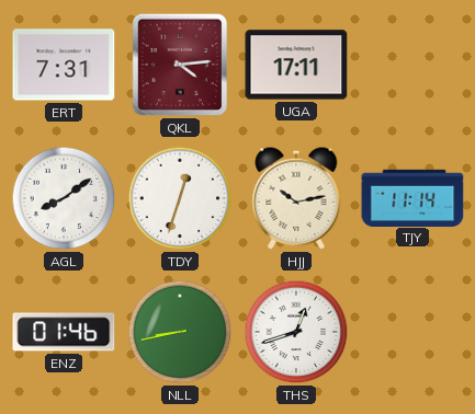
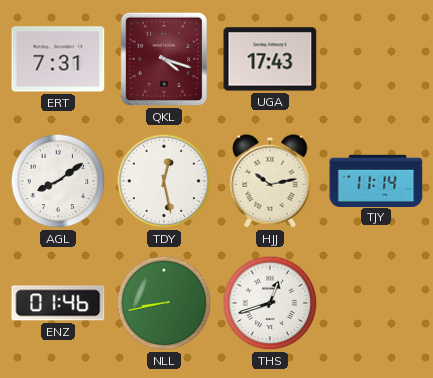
QKL: 4:14 -> 4:18
UGA: 17:11 -> 17:43
TDY: 12:33 -> 12:28
